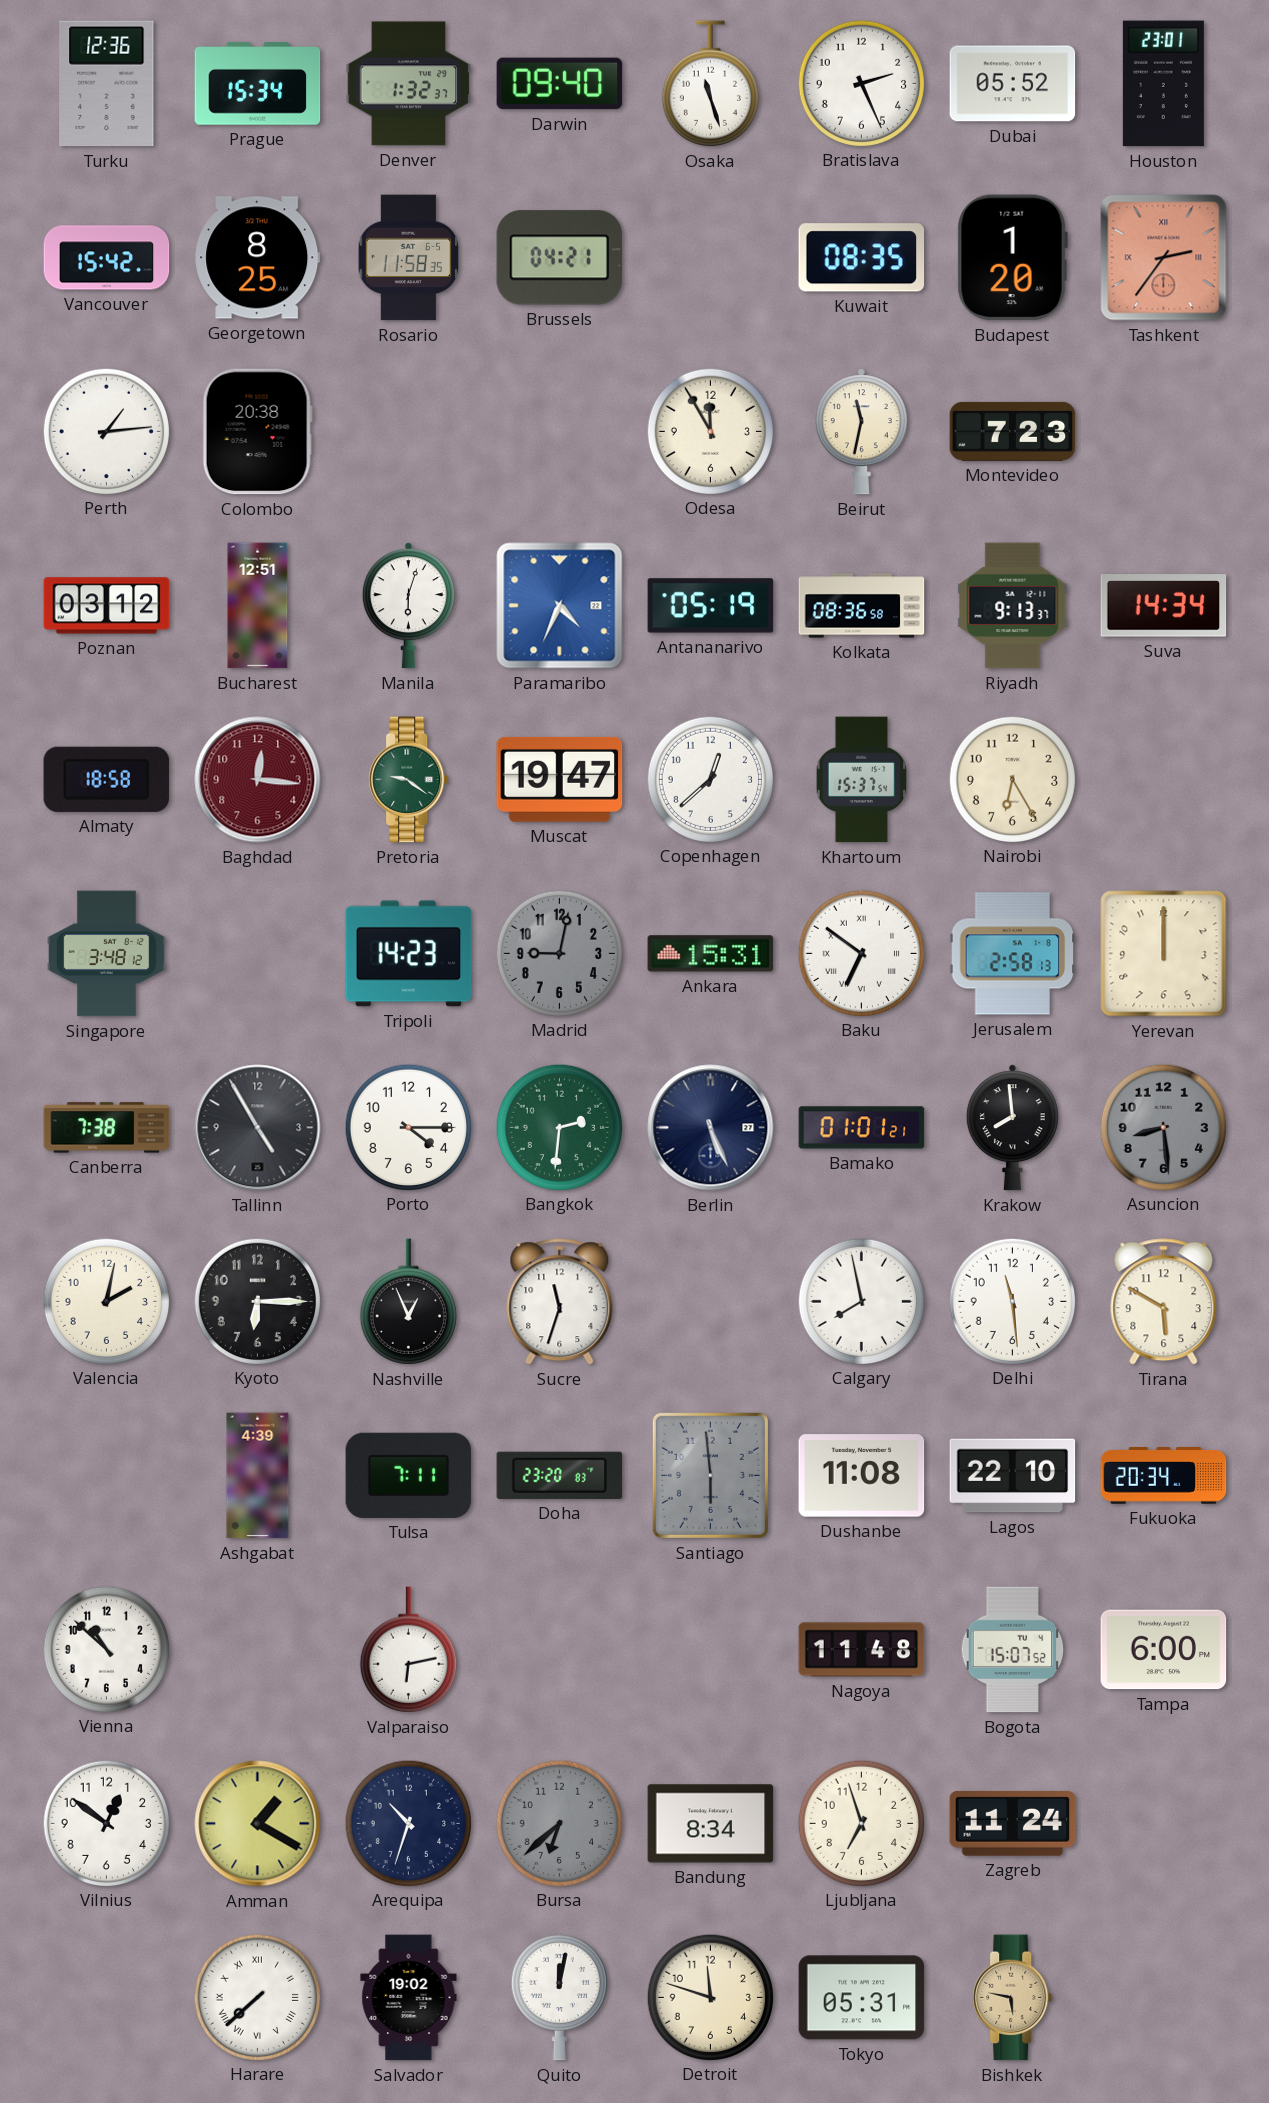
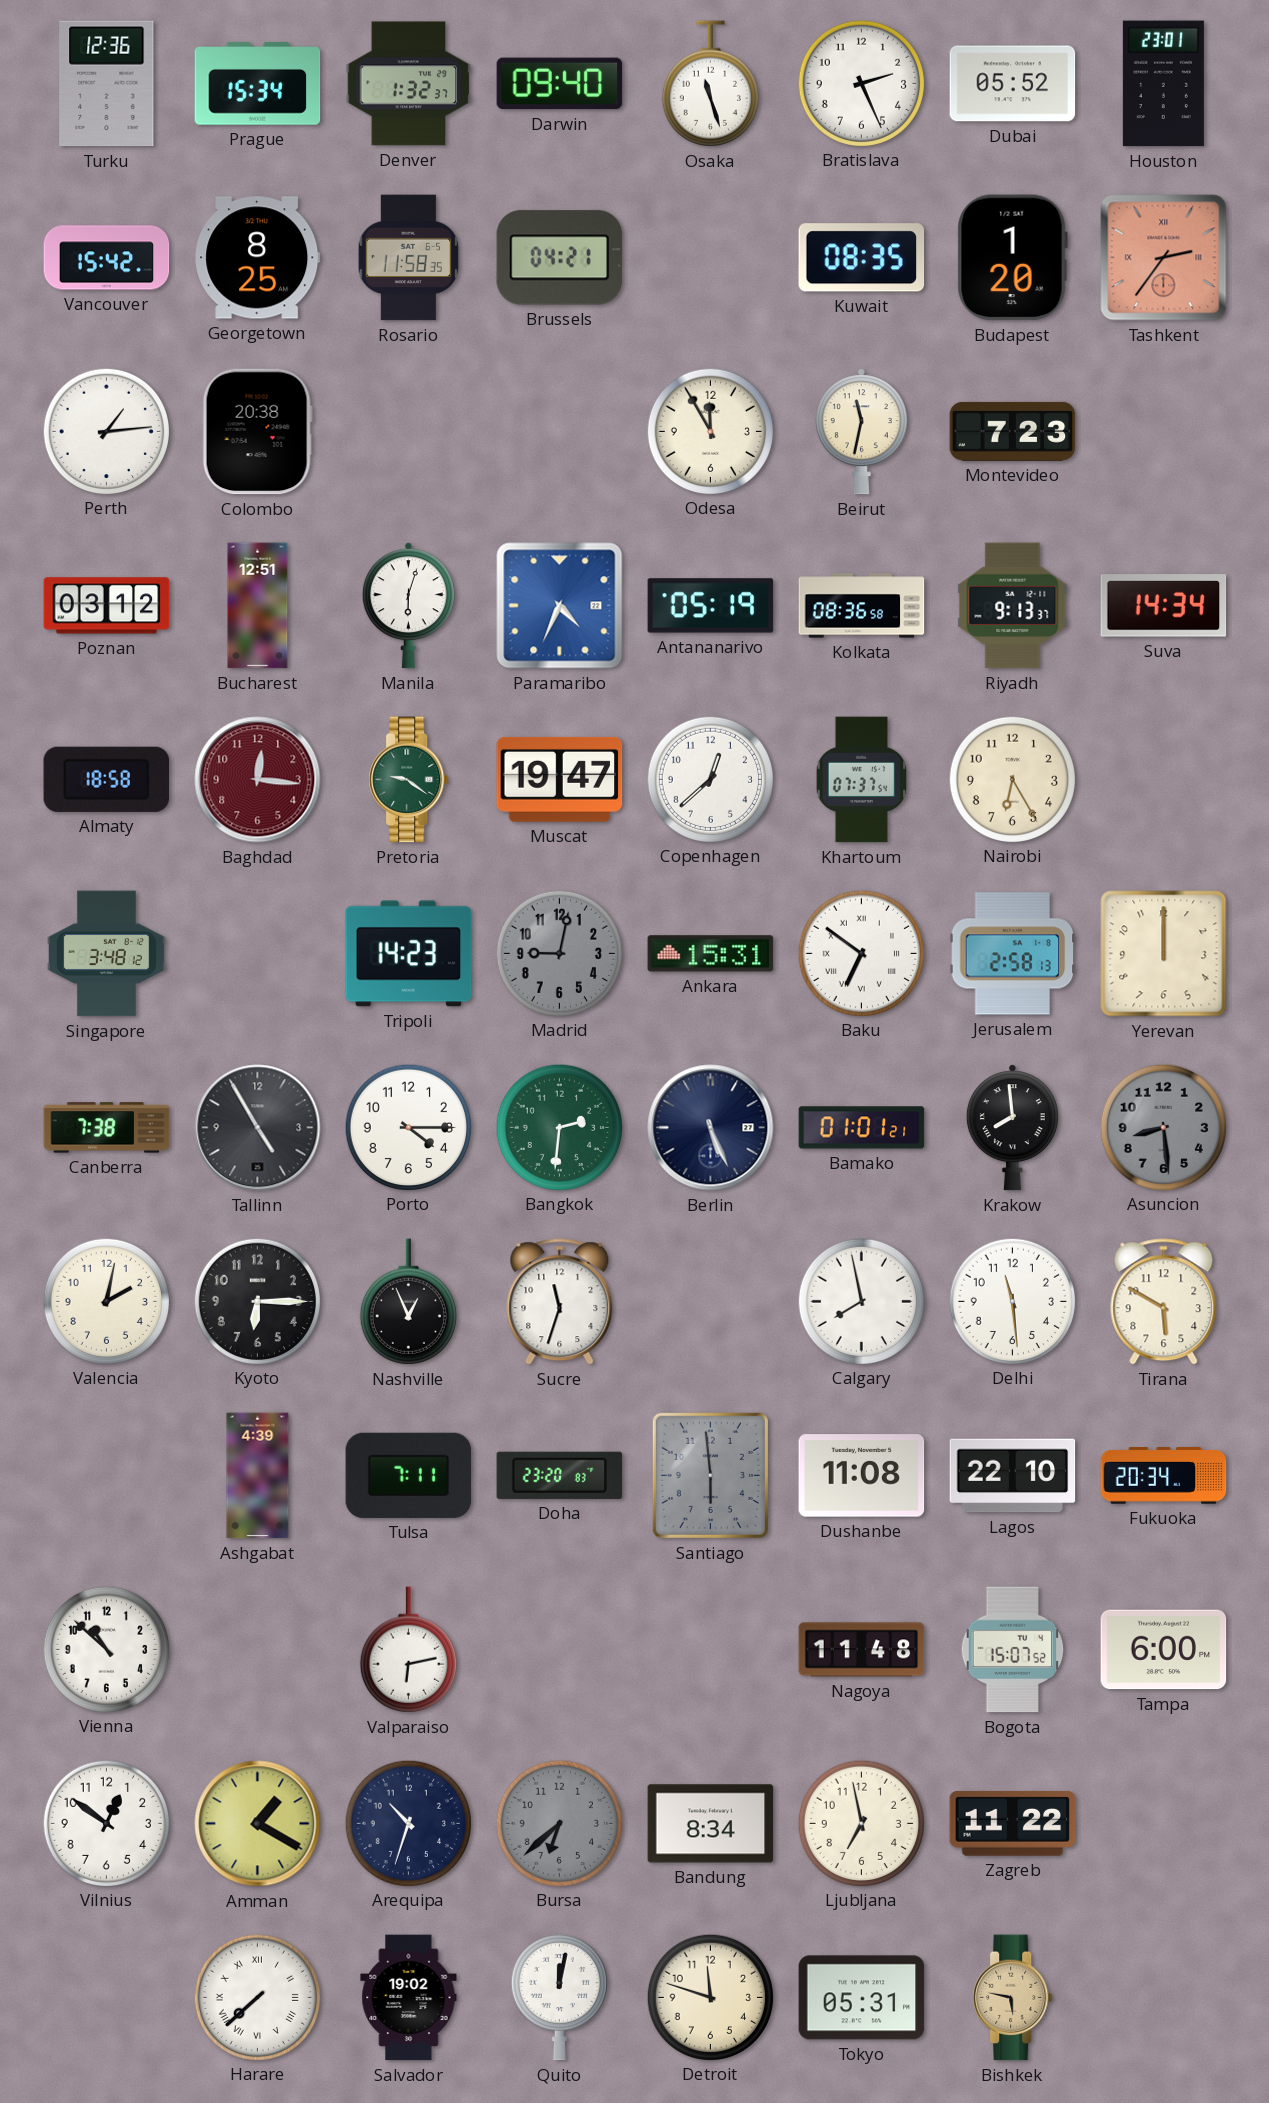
Khartoum: 15:37 -> 07:37
Ljubljana: 6:57 -> 6:58
Zagreb: 11:24 -> 11:22
